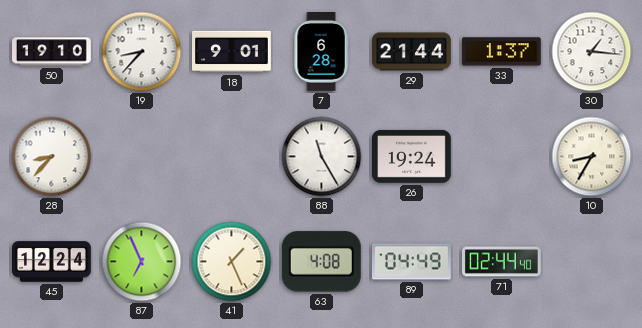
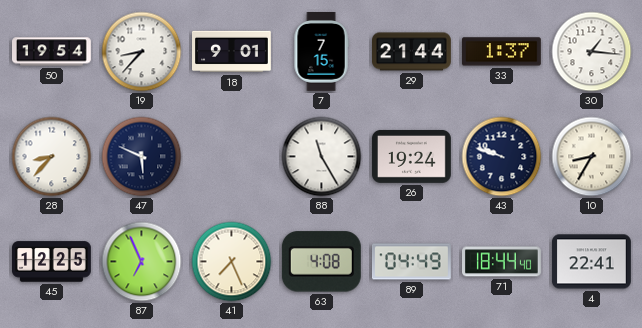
50: 19:10 -> 19:54
7: 6:28 -> 7:15
47: none -> 5:49
43: none -> 9:48
45: 12:24 -> 12:25
41: 1:26 -> 7:26
71: 02:44 -> 18:44
4: none -> 22:41
